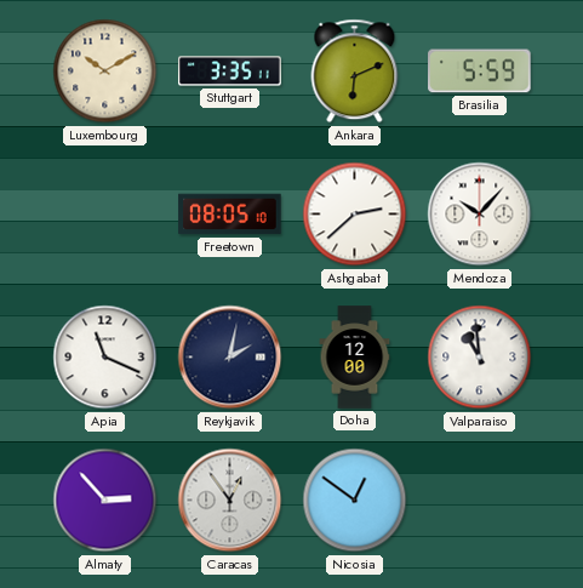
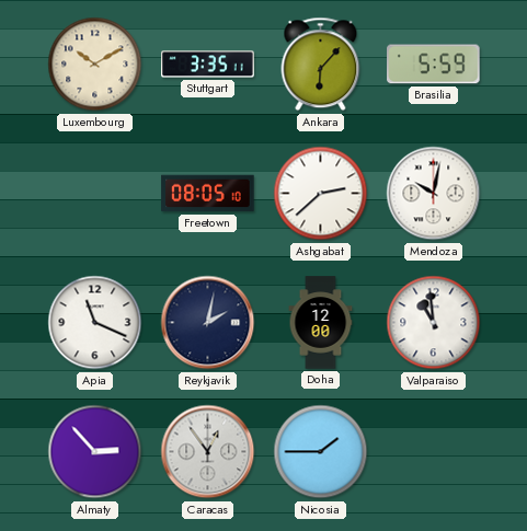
Ankara: 6:11 -> 6:07
Mendoza: 10:07 -> 10:02
Nicosia: 12:51 -> 1:45
